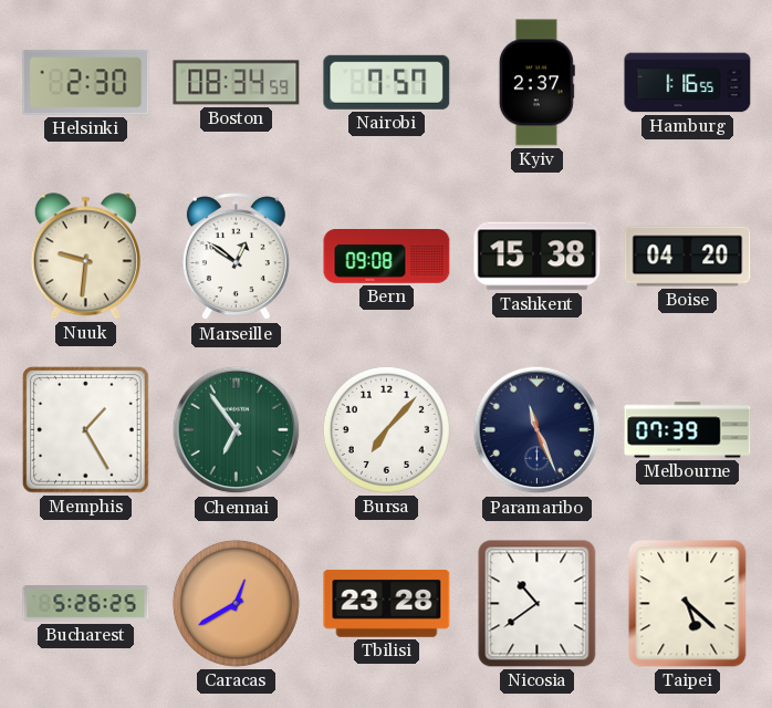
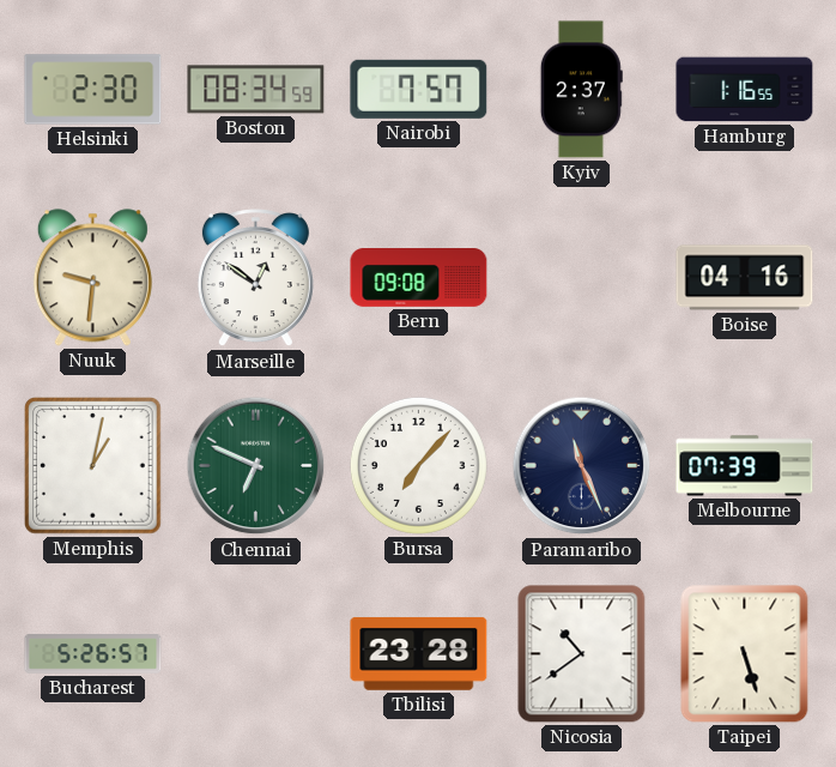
Tashkent: 15:38 -> none
Boise: 04:20 -> 04:16
Memphis: 1:25 -> 1:02
Chennai: 6:54 -> 6:49
Bucharest: 5:26:25 -> 5:26:57
Caracas: 12:40 -> none
Taipei: 5:22 -> 5:27
